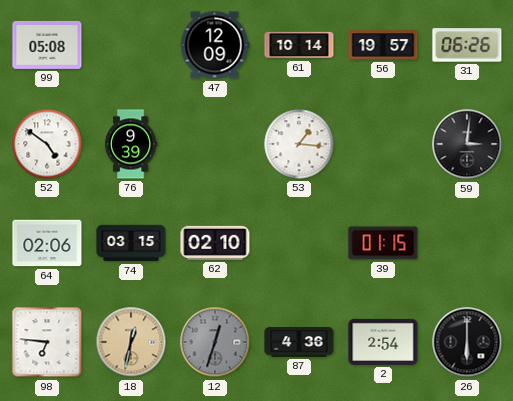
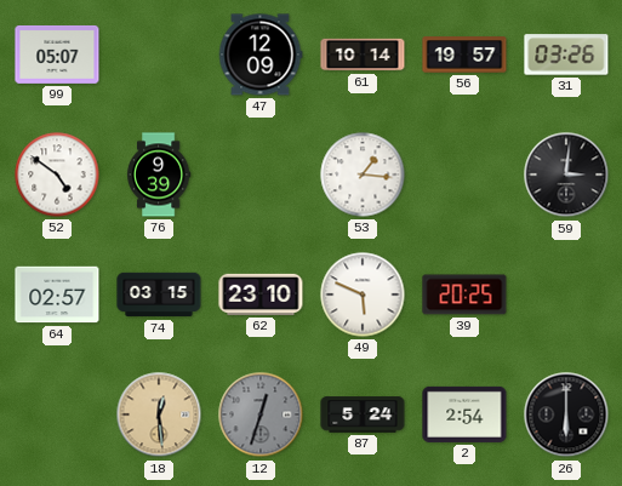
99: 05:08 -> 05:07
31: 06:26 -> 03:26
64: 02:06 -> 02:57
62: 02:10 -> 23:10
49: none -> 5:49
39: 01:15 -> 20:25
98: 6:46 -> none
18: 12:32 -> 12:29
87: 4:36 -> 5:24
